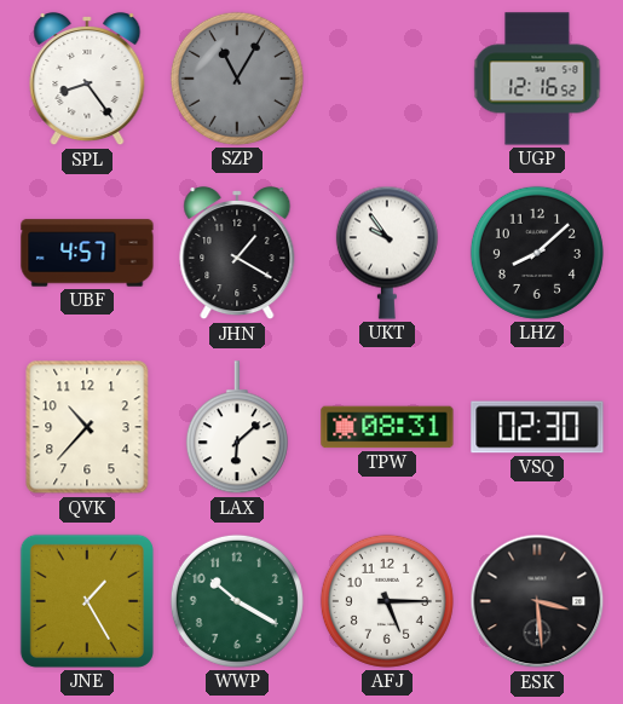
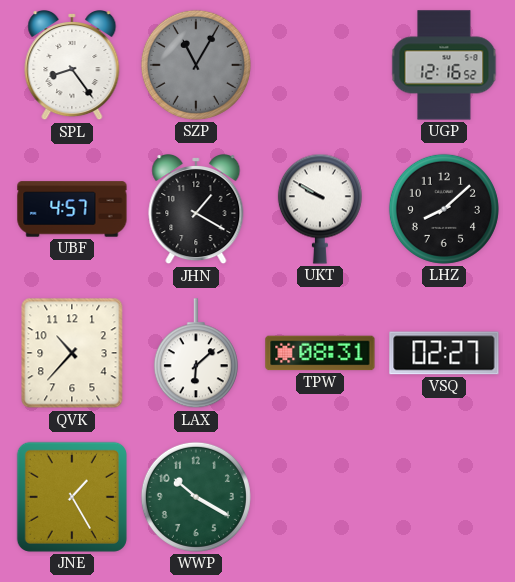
UKT: 9:54 -> 9:50
VSQ: 02:30 -> 02:27
AFJ: 5:15 -> none
ESK: 3:29 -> none
